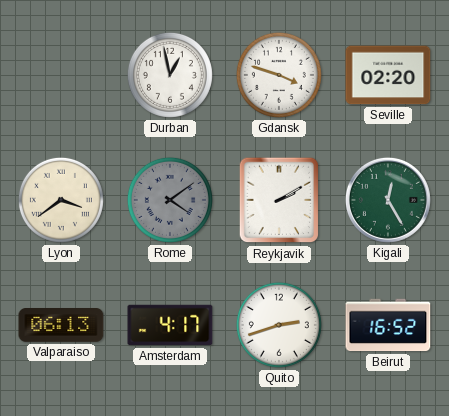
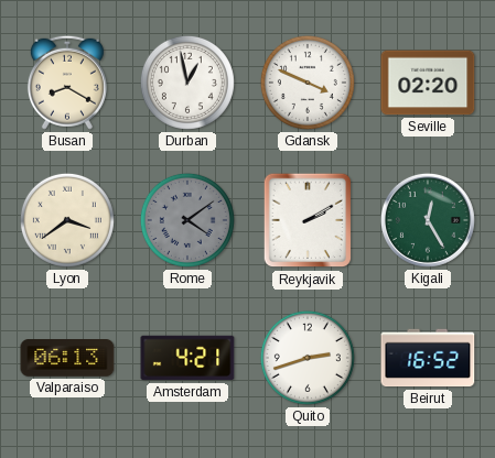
Busan: none -> 8:20
Gdansk: 3:48 -> 3:49
Amsterdam: 4:17 -> 4:21
